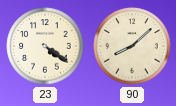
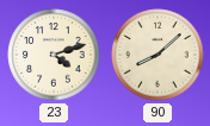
23: 4:21 -> 4:12
